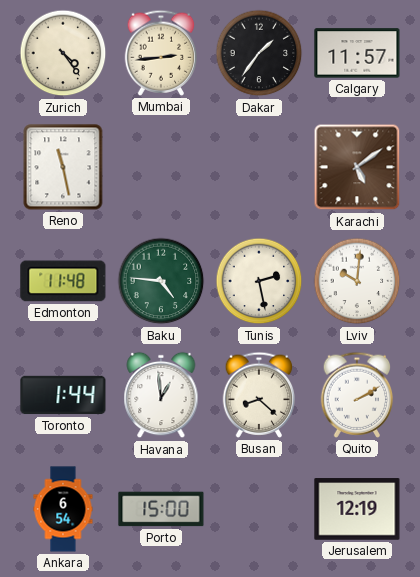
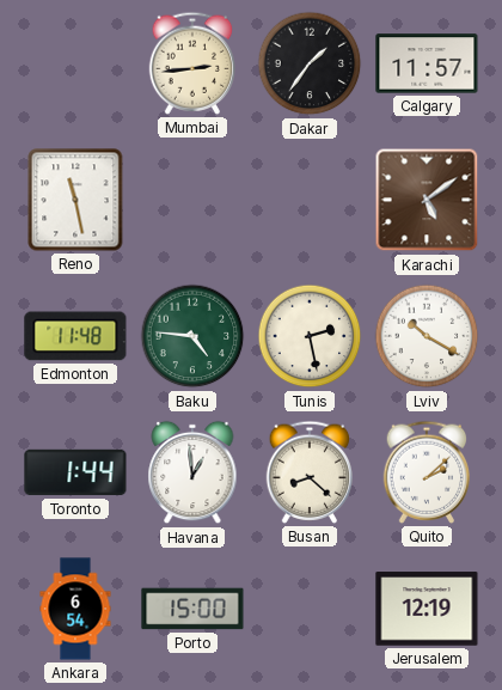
Zurich: 4:24 -> none
Lviv: 10:01 -> 10:20
Quito: 2:10 -> 2:08
